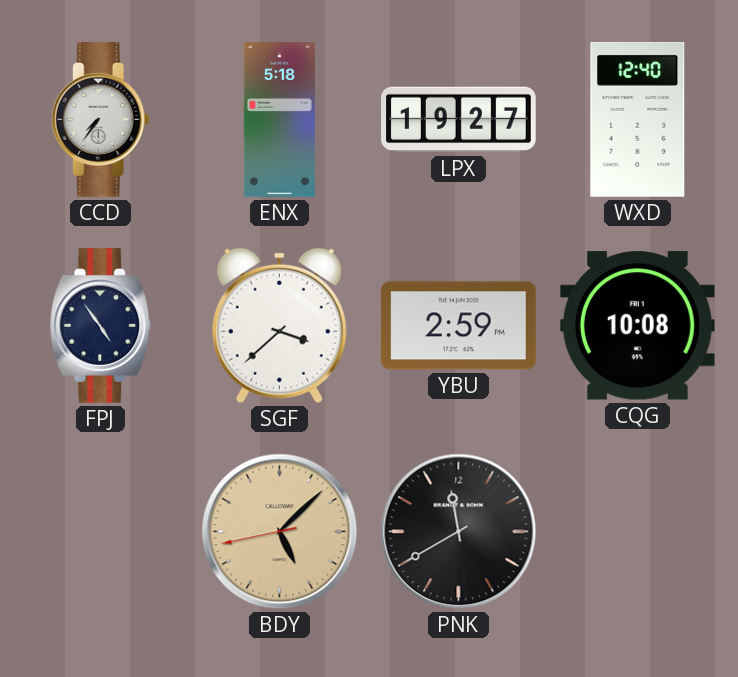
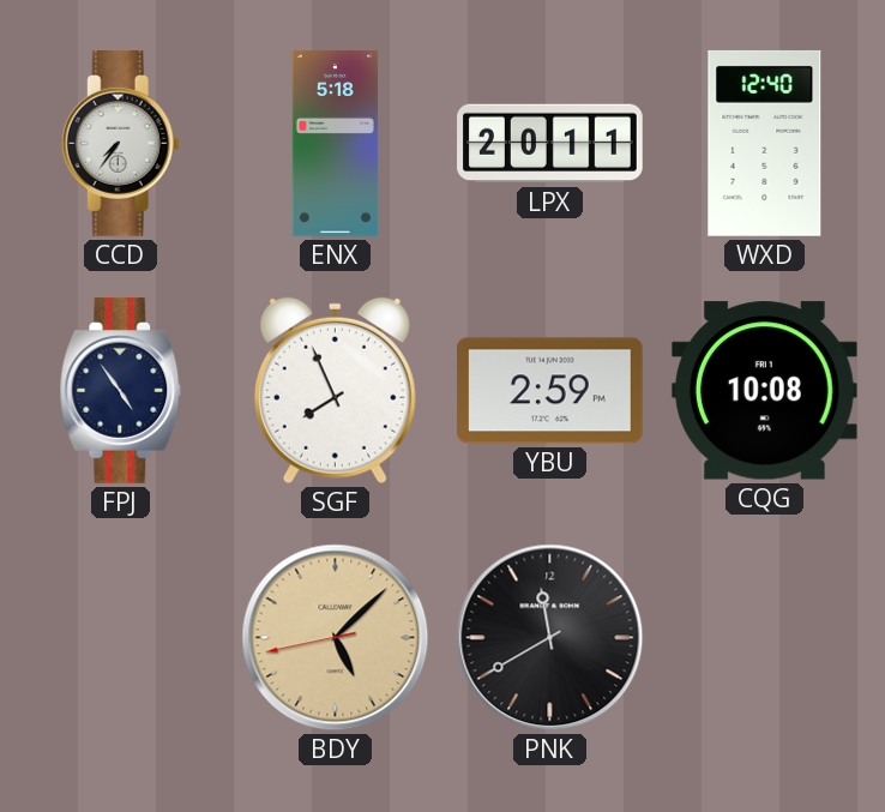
LPX: 19:27 -> 20:11
SGF: 3:38 -> 7:56
